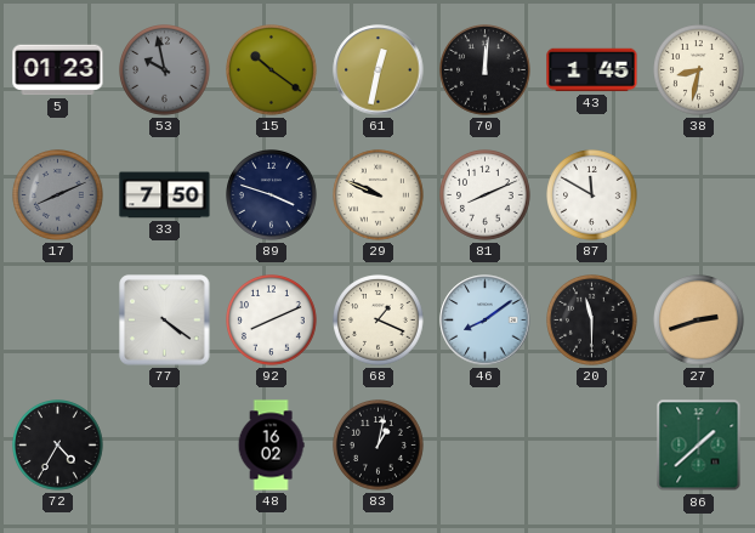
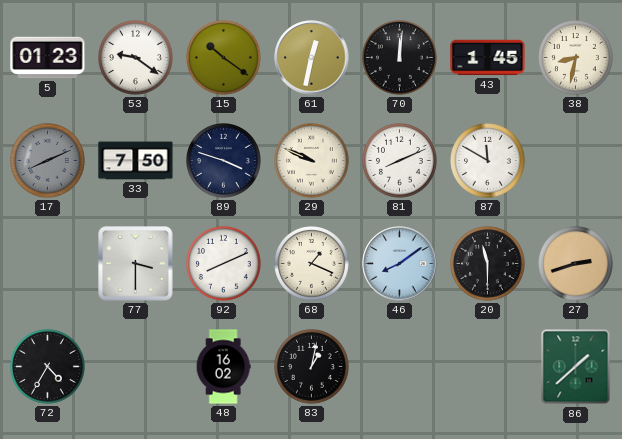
53: 9:58 -> 9:21
53 dial: grey -> white
77: 4:21 -> 3:30
